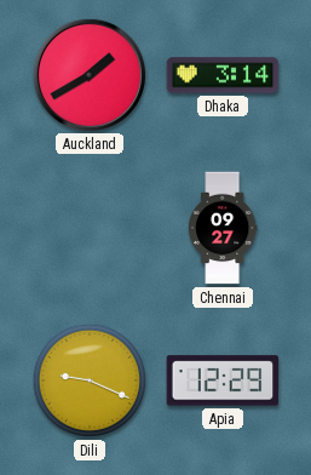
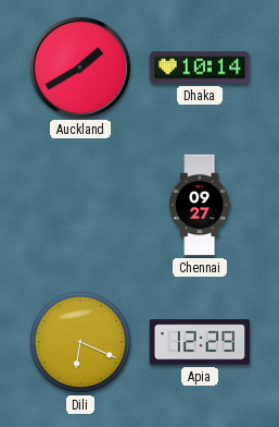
Dhaka: 3:14 -> 10:14
Dili: 9:19 -> 6:19
